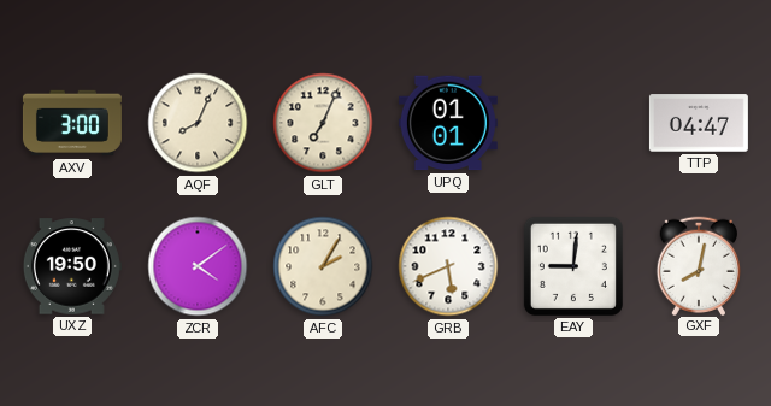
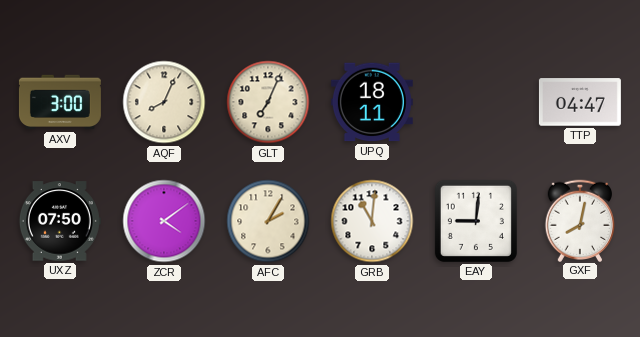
UPQ: 01:01 -> 18:11
UXZ: 19:50 -> 07:50
GRB: 5:41 -> 11:01
